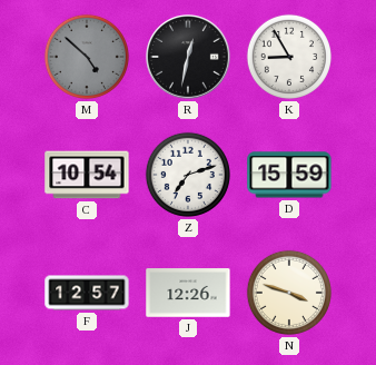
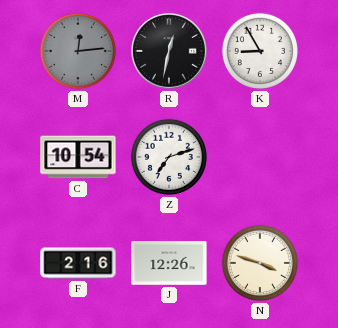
M: 4:52 -> 12:14
D: 15:59 -> none
F: 12:57 -> 2:16
